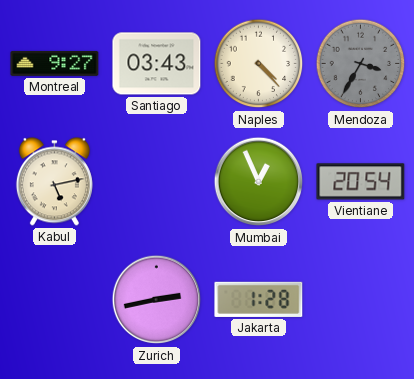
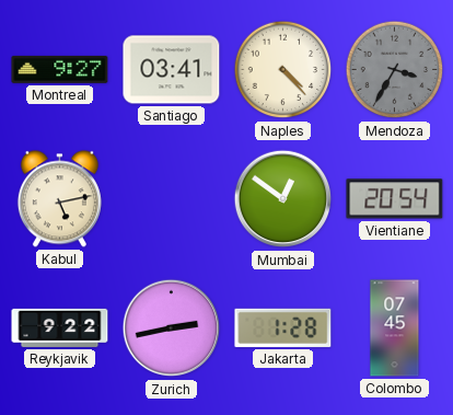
Santiago: 03:43 -> 03:41
Mumbai: 12:56 -> 12:51
Reykjavik: none -> 9:22
Colombo: none -> 07:45
